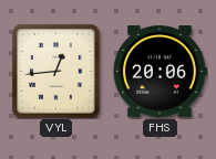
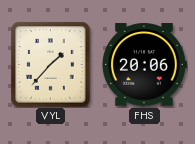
VYL: 12:44 -> 1:37
